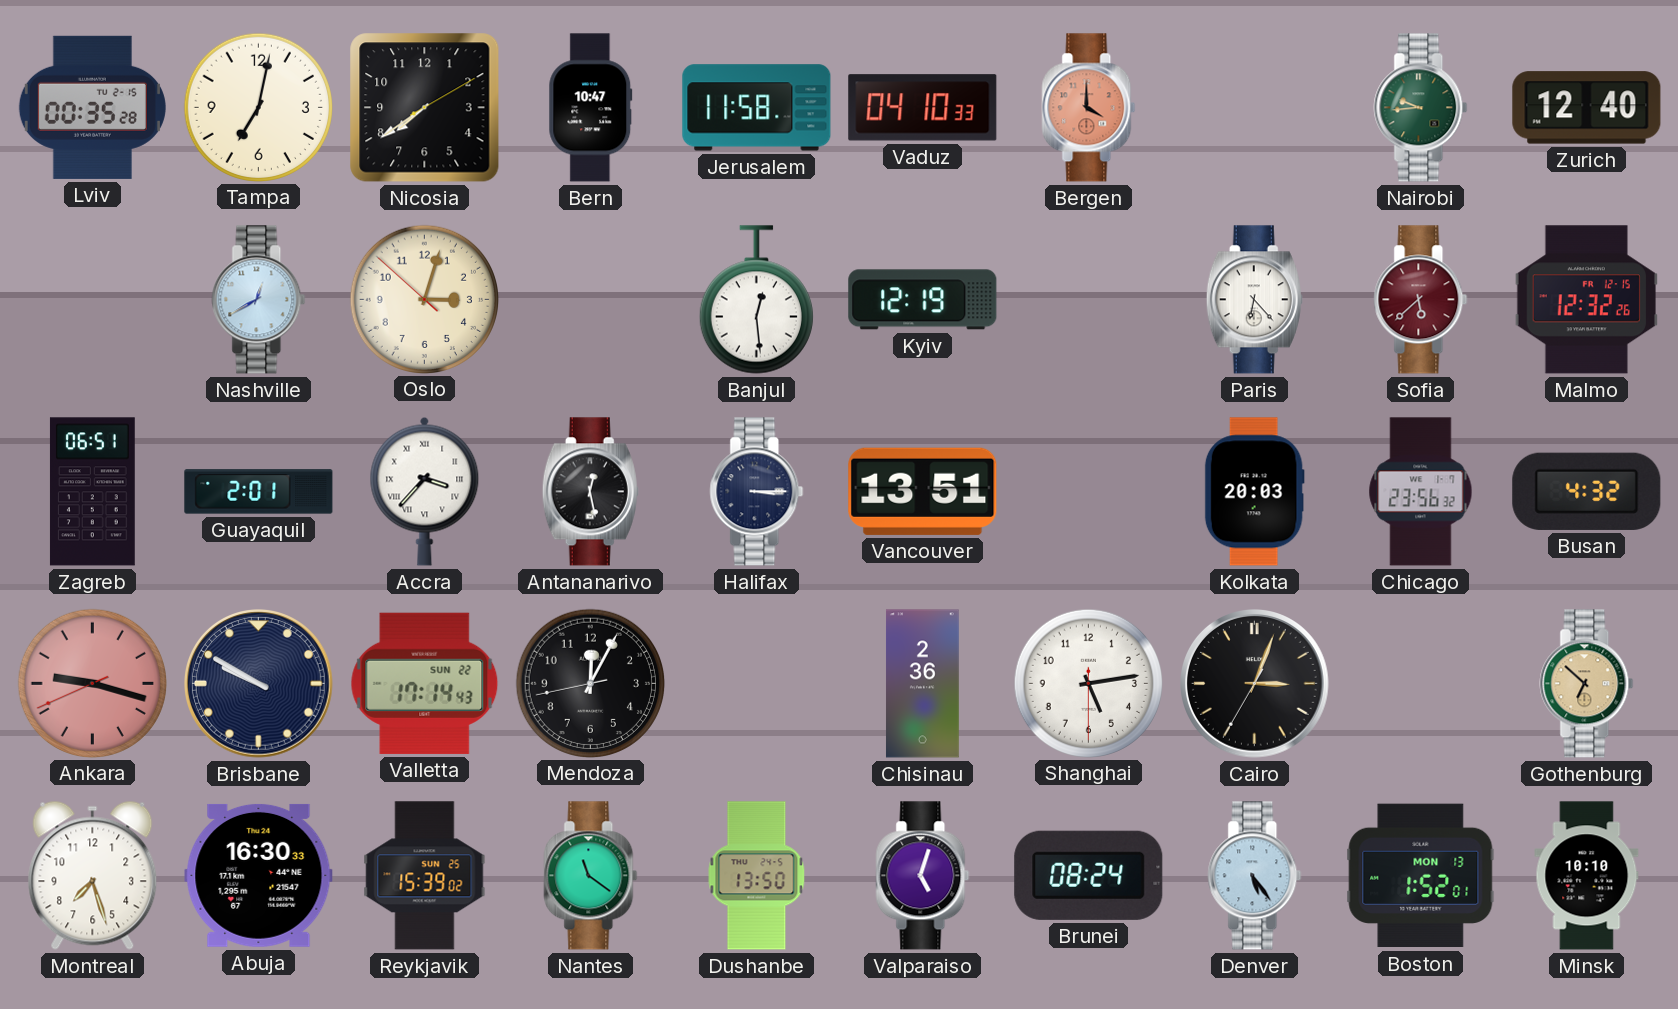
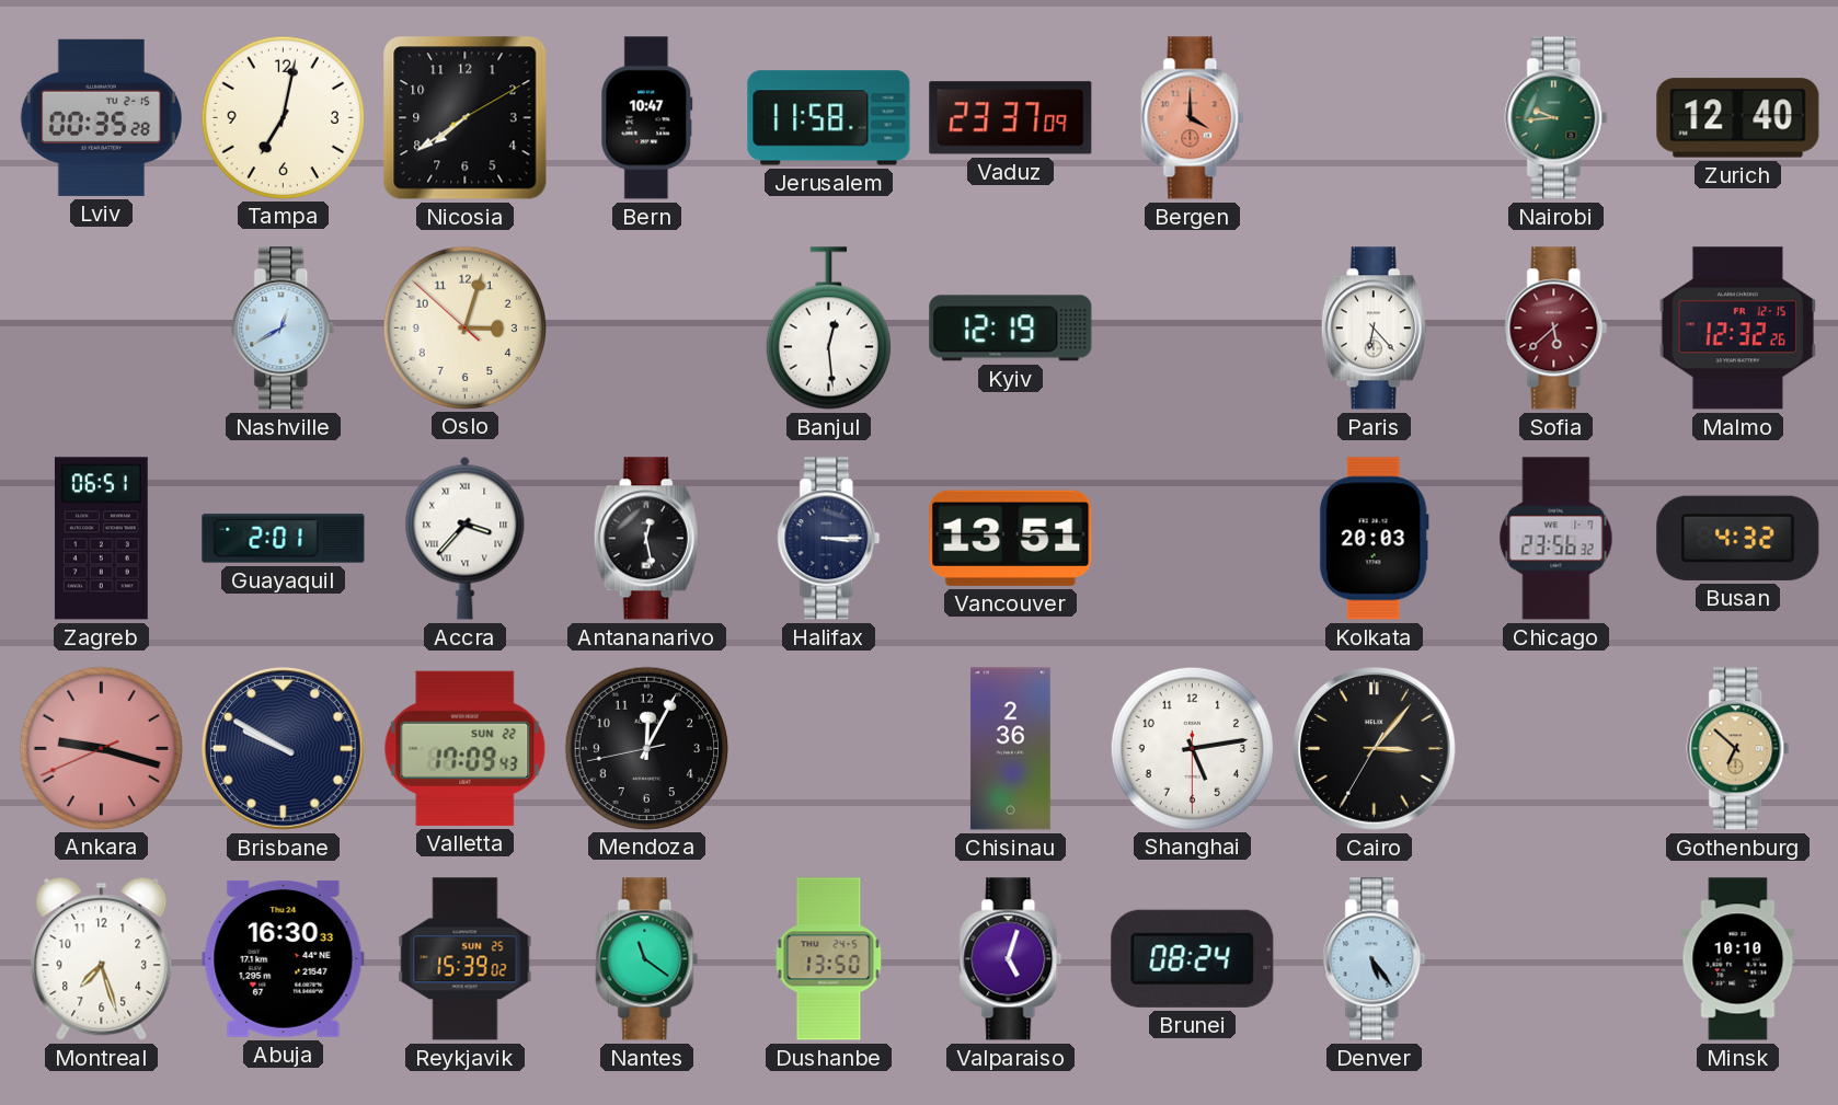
Vaduz: 04:10 -> 23:37
Valletta: 17:14 -> 17:09
Cairo: 3:03 -> 3:06
Boston: 1:52 -> none
